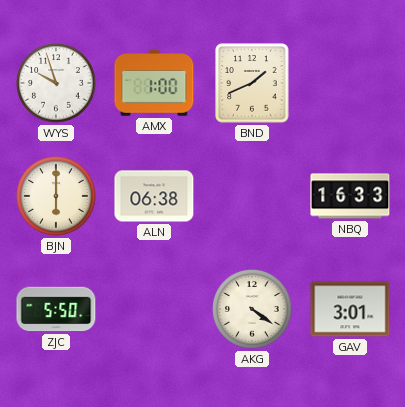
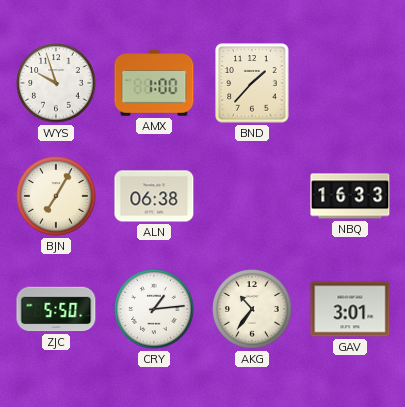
BND: 1:41 -> 1:37
BJN: 6:00 -> 7:05
CRY: none -> 1:14
AKG: 4:21 -> 10:36
